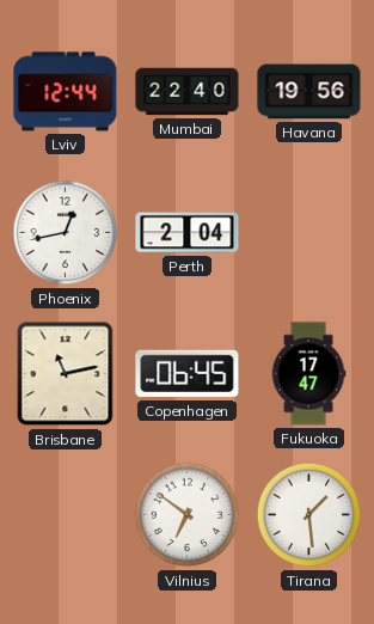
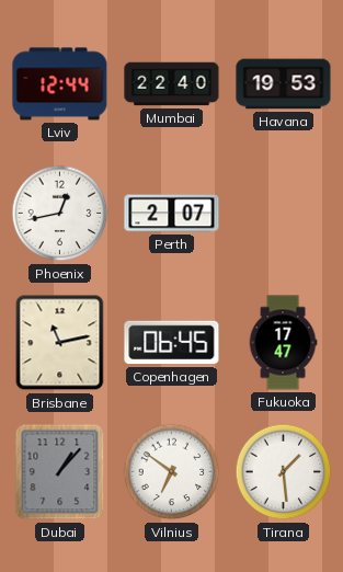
Havana: 19:56 -> 19:53
Perth: 2:04 -> 2:07
Dubai: none -> 1:07
